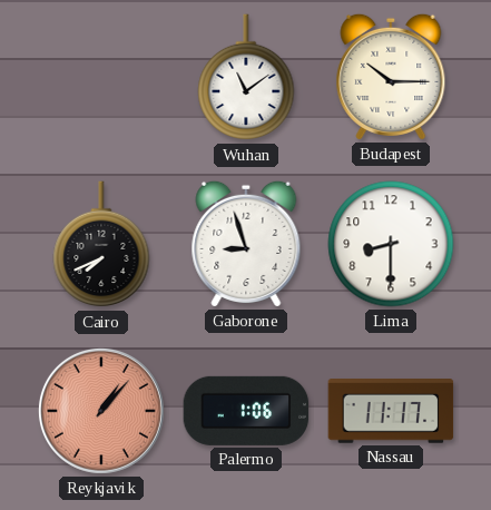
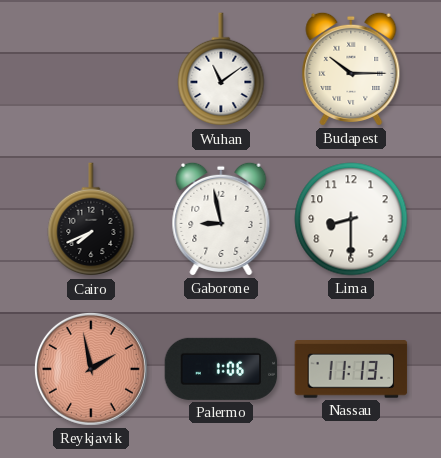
Gaborone: 8:57 -> 8:58
Reykjavik: 1:07 -> 1:58
Nassau: 11:17 -> 11:13
